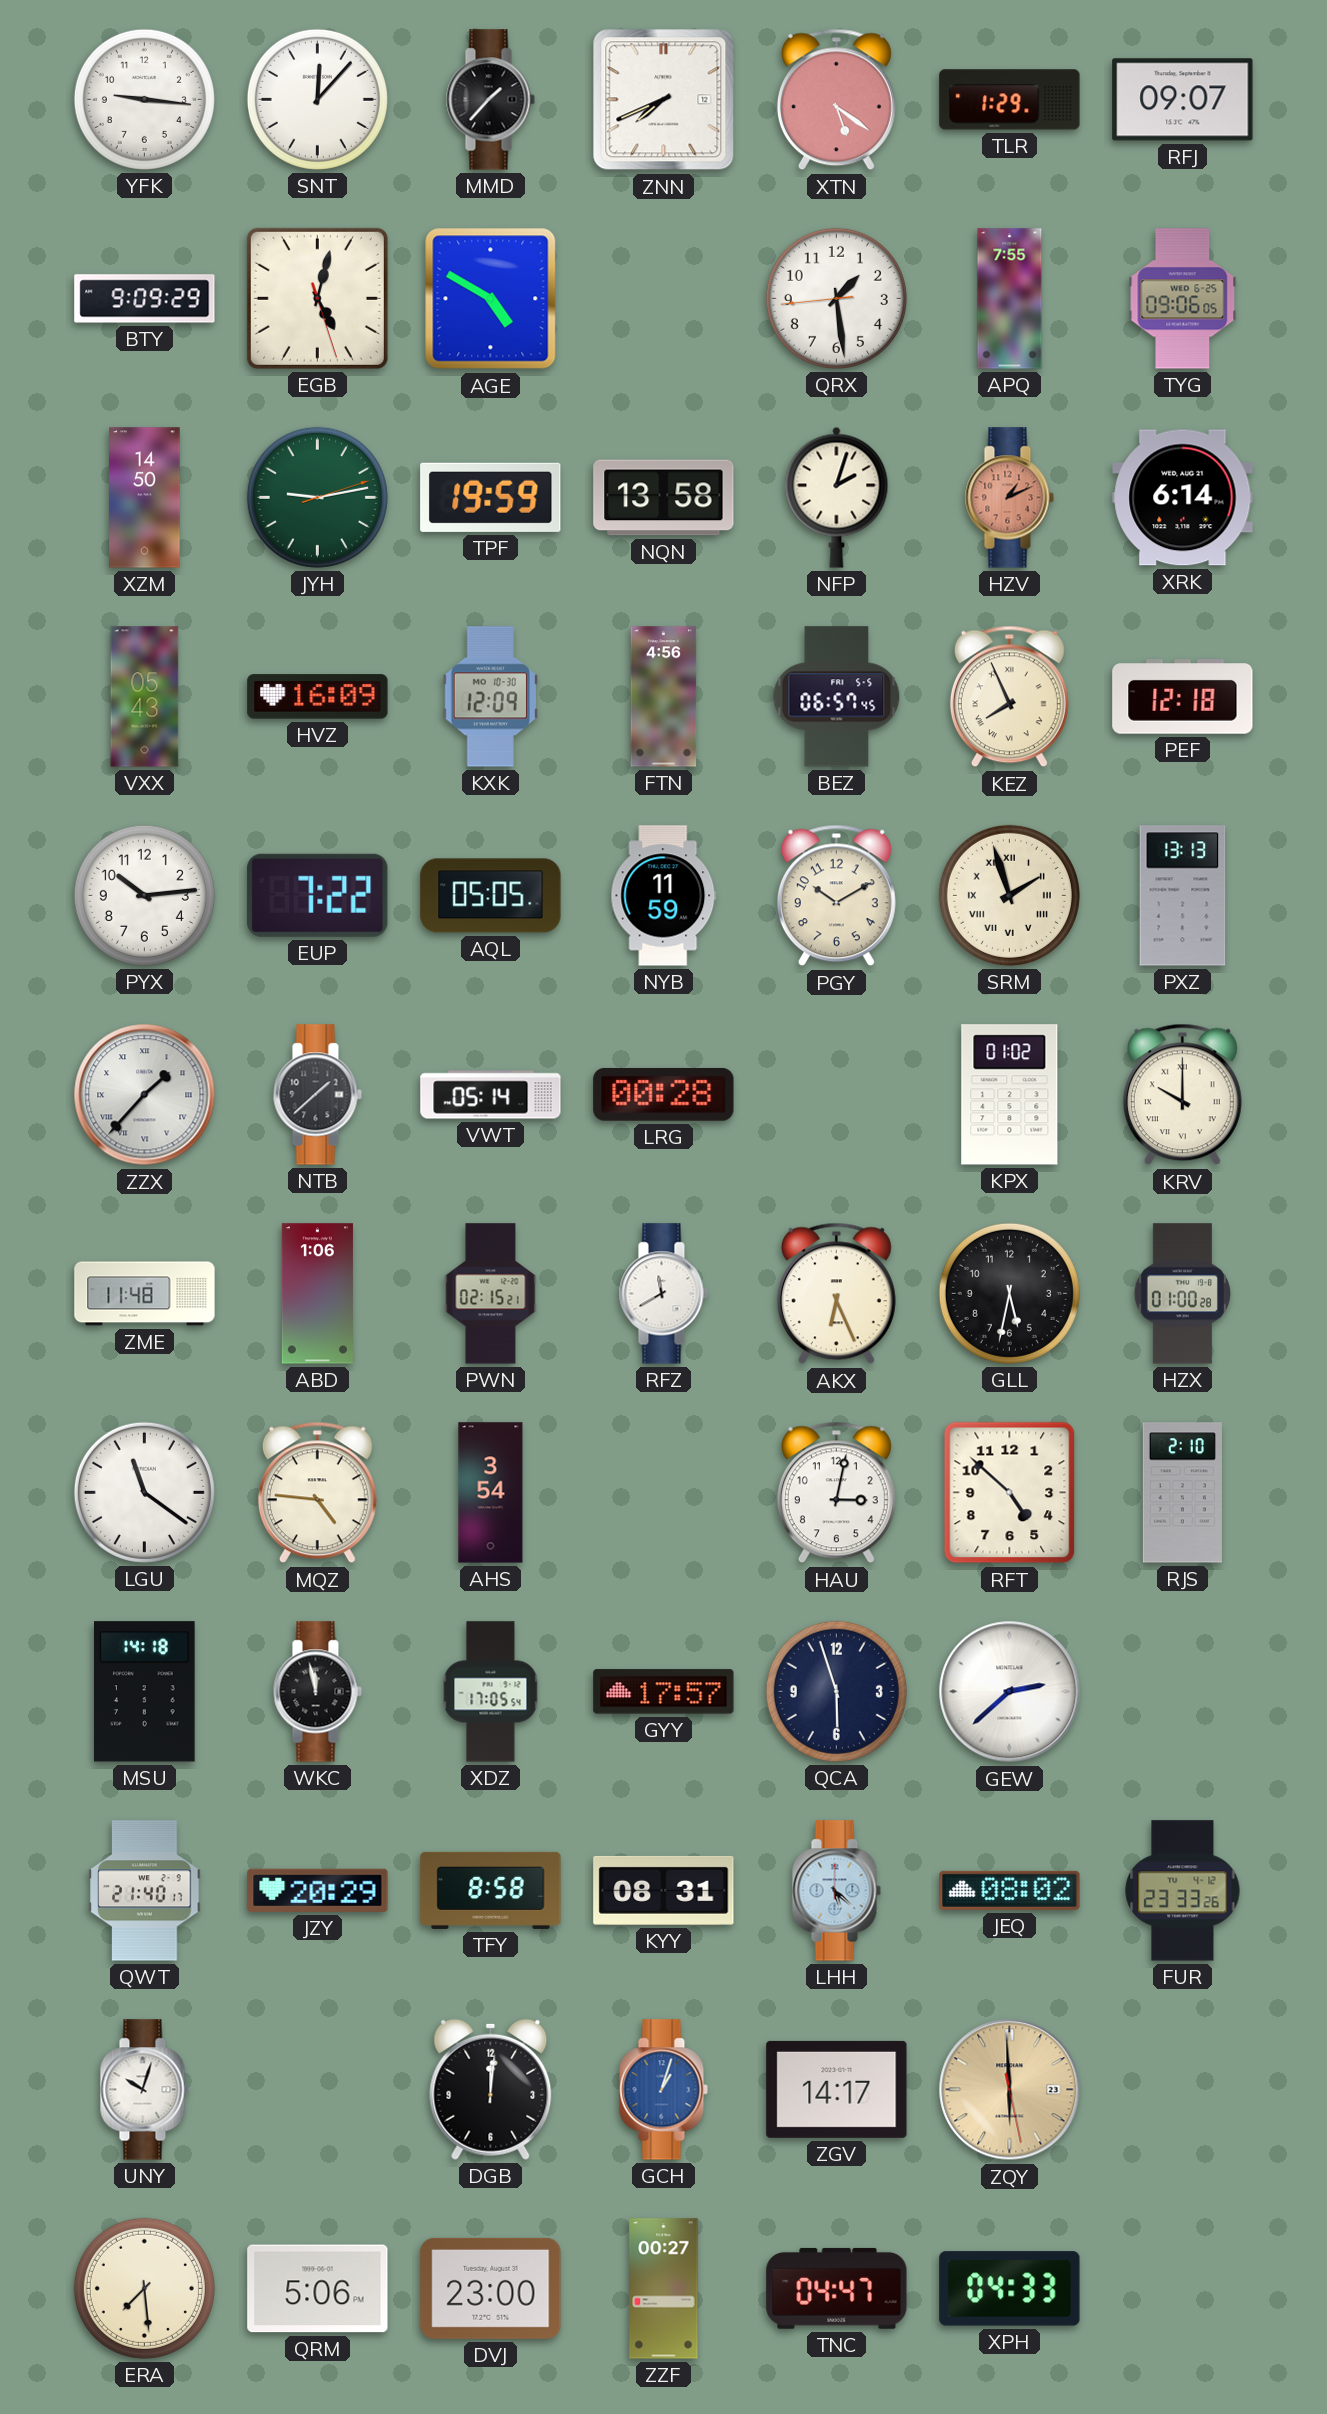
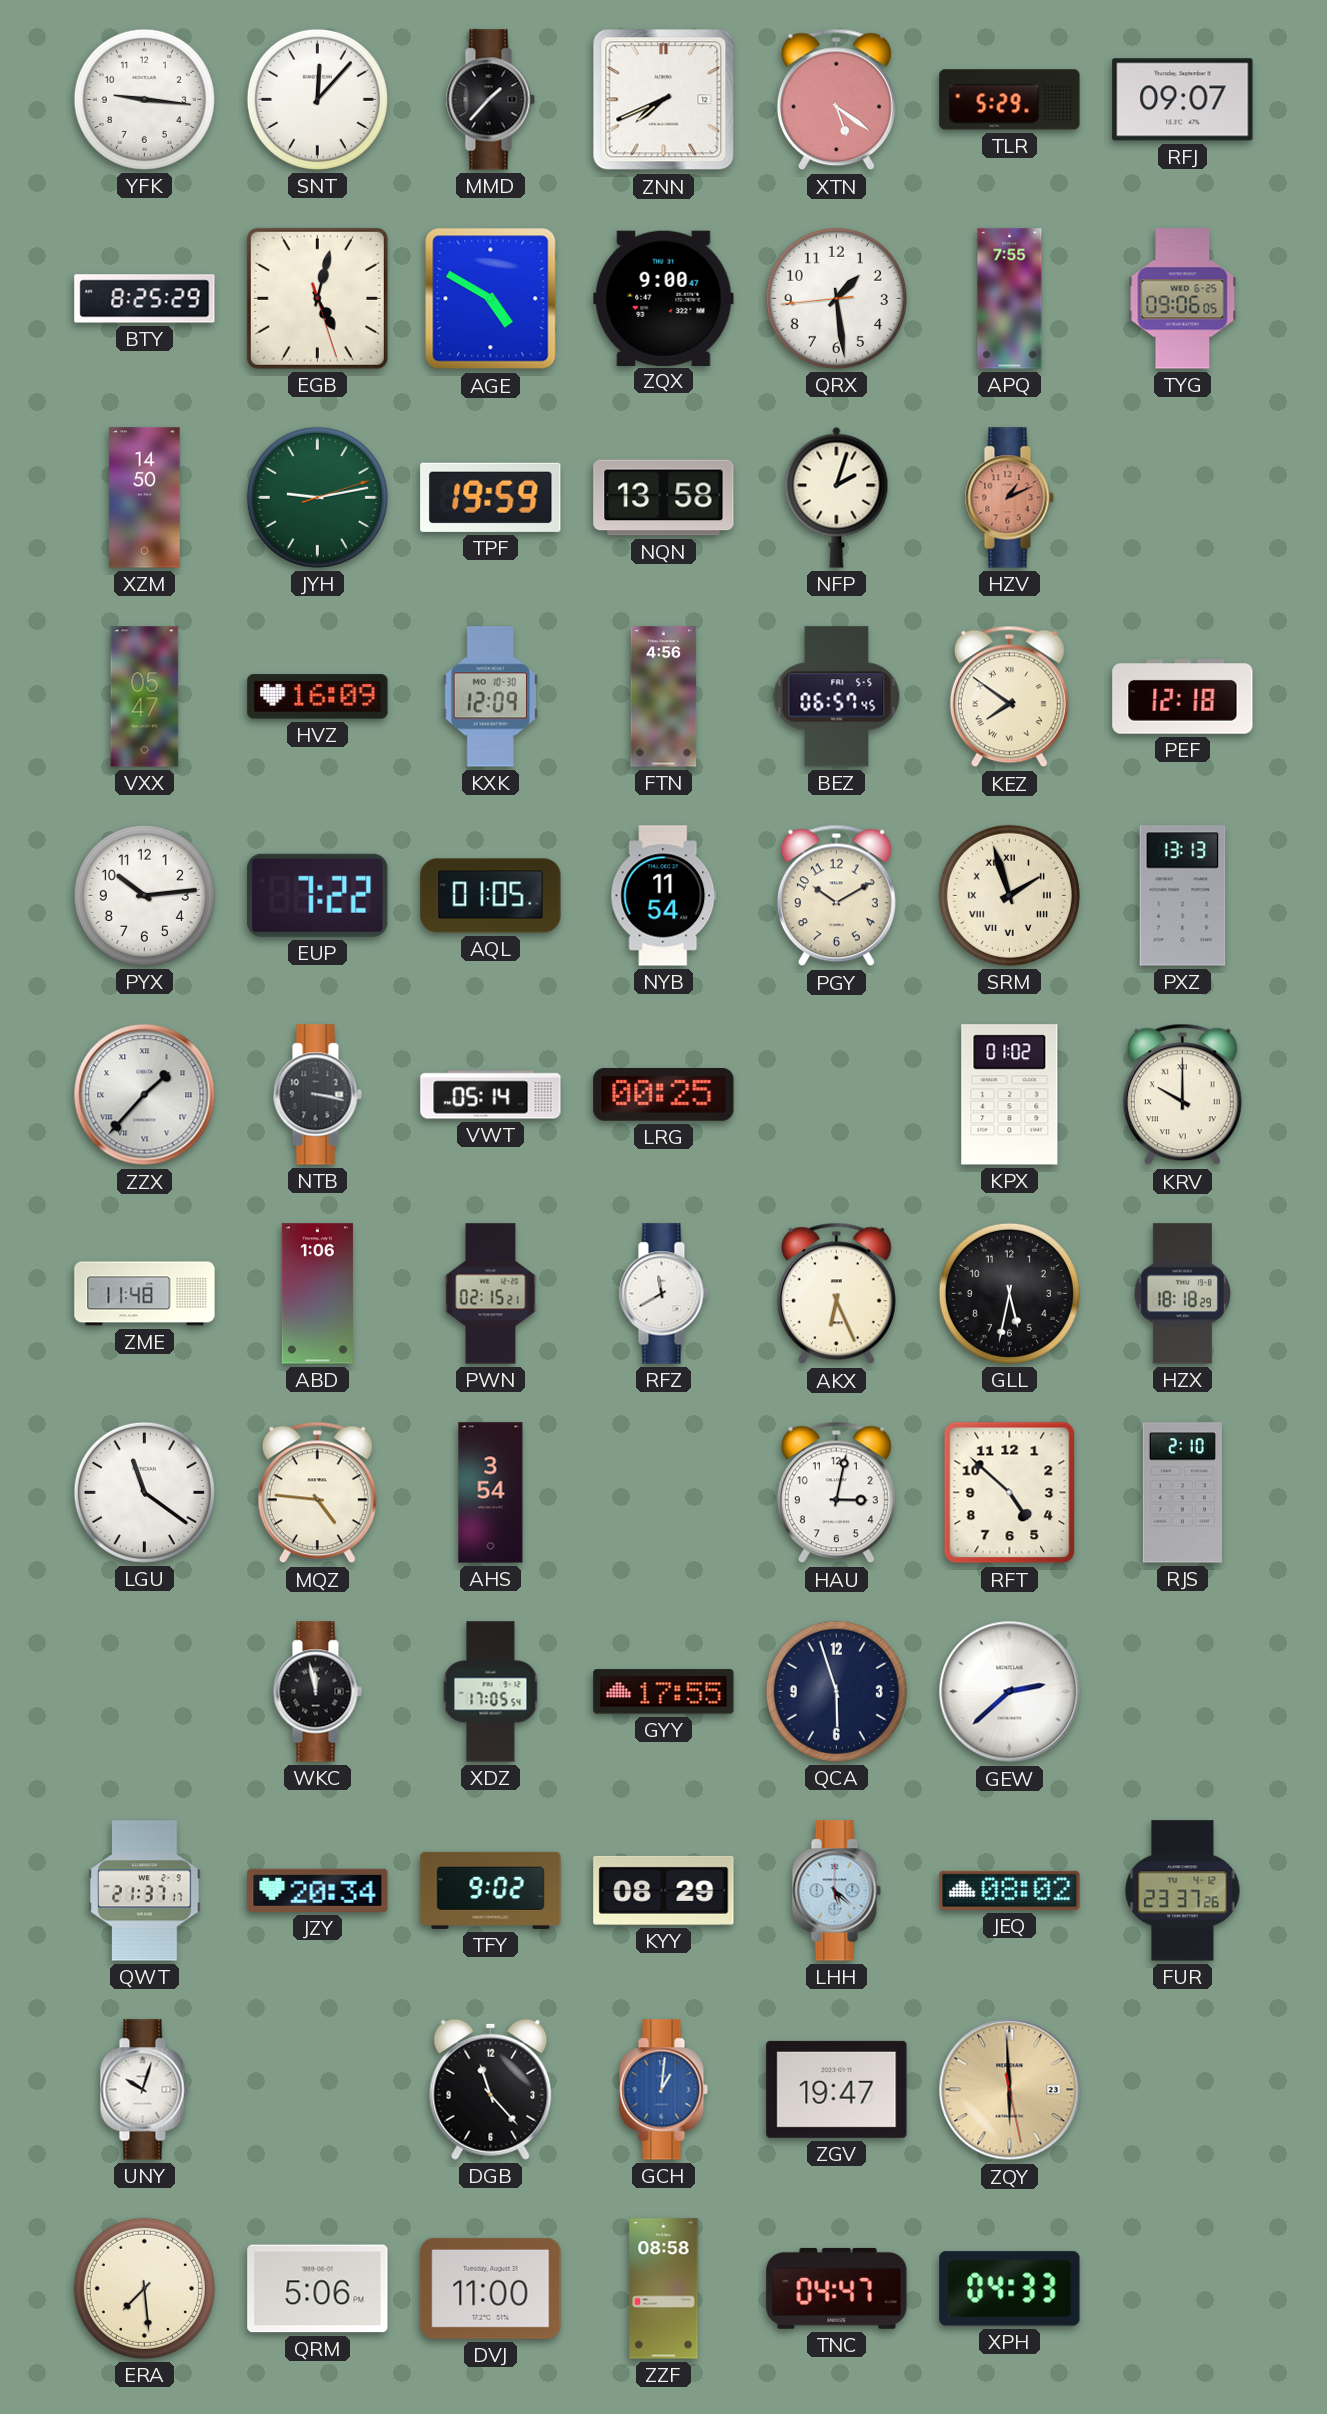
TLR: 1:29 -> 5:29
BTY: 9:09 -> 8:25
ZQX: none -> 9:00
XRK: 6:14 -> none
VXX: 05:43 -> 05:47
KEZ: 7:56 -> 7:51
AQL: 05:05 -> 01:05
NYB: 11:59 -> 11:54
NTB: 1:38 -> 3:17
LRG: 00:28 -> 00:25
HZX: 01:00 -> 18:18
MSU: 14:18 -> none
GYY: 17:57 -> 17:55
QWT: 21:40 -> 21:37
JZY: 20:29 -> 20:34
TFY: 8:58 -> 9:02
KYY: 08:31 -> 08:29
FUR: 23:33 -> 23:37
DGB: 12:01 -> 11:23
GCH: 1:03 -> 1:01
ZGV: 14:17 -> 19:47
DVJ: 23:00 -> 11:00
ZZF: 00:27 -> 08:58
